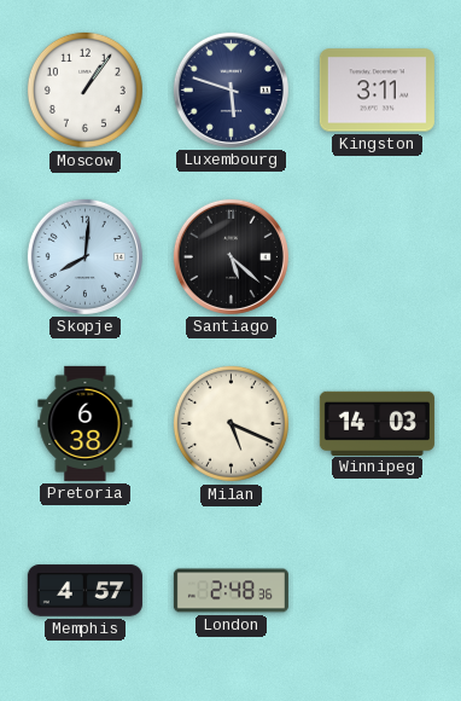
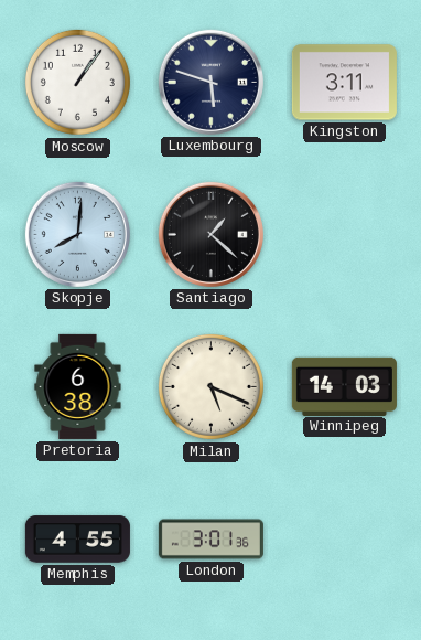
Santiago: 5:22 -> 1:22
Memphis: 4:57 -> 4:55
London: 2:48 -> 3:01
